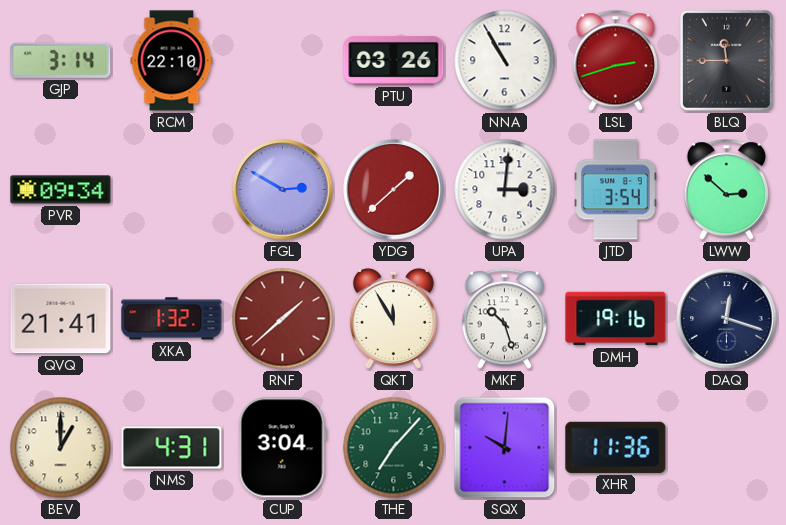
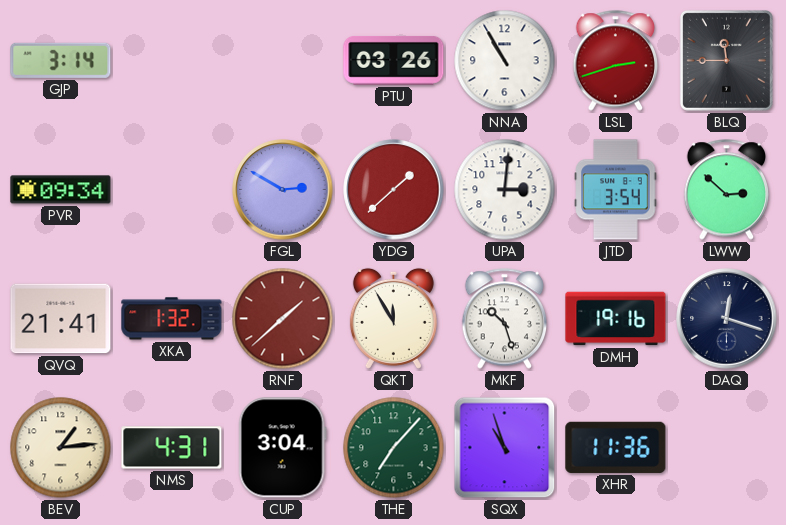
RCM: 22:10 -> none
BEV: 1:00 -> 1:14
SQX: 10:01 -> 10:57
